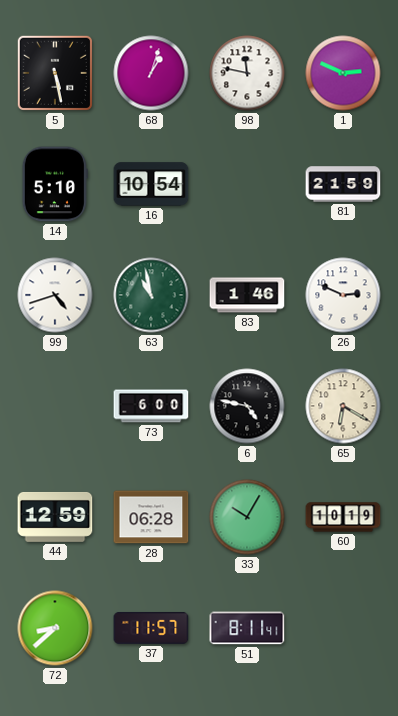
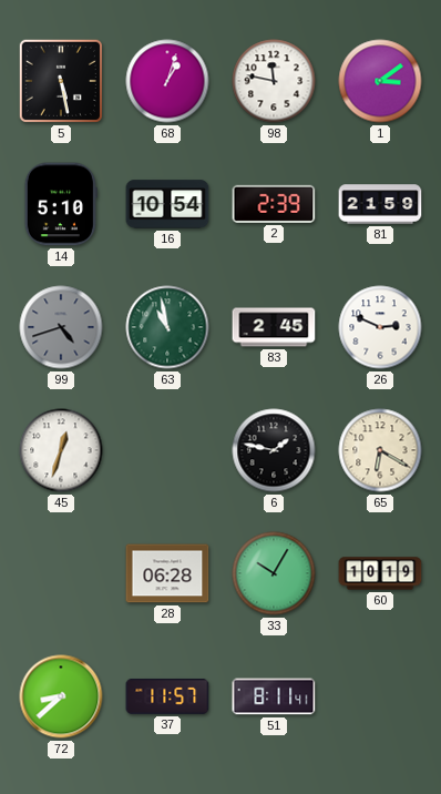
1: 2:49 -> 3:09
2: none -> 2:39
99 dial: white -> grey
83: 1:46 -> 2:45
45: none -> 12:33
73: 6:00 -> none
6: 4:47 -> 1:47
44: 12:59 -> none
